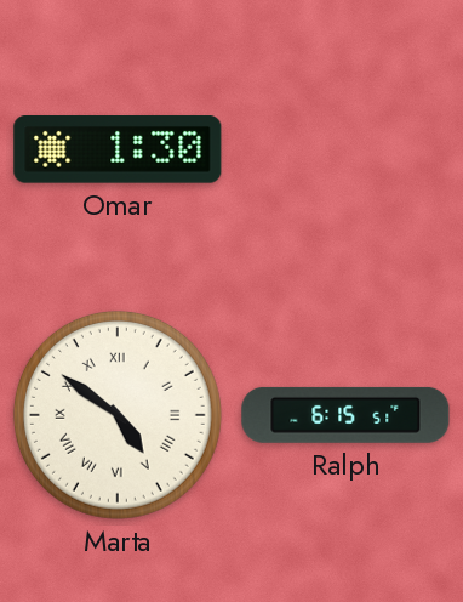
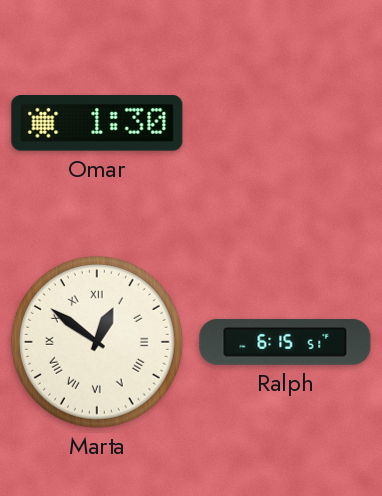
Marta: 4:51 -> 12:51
